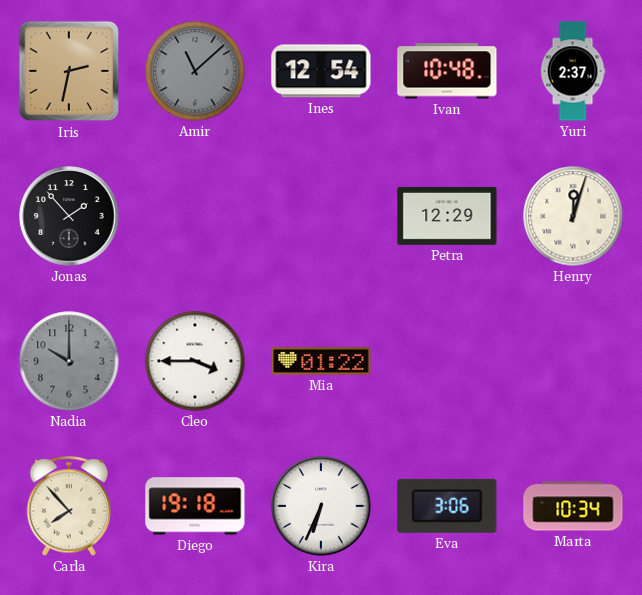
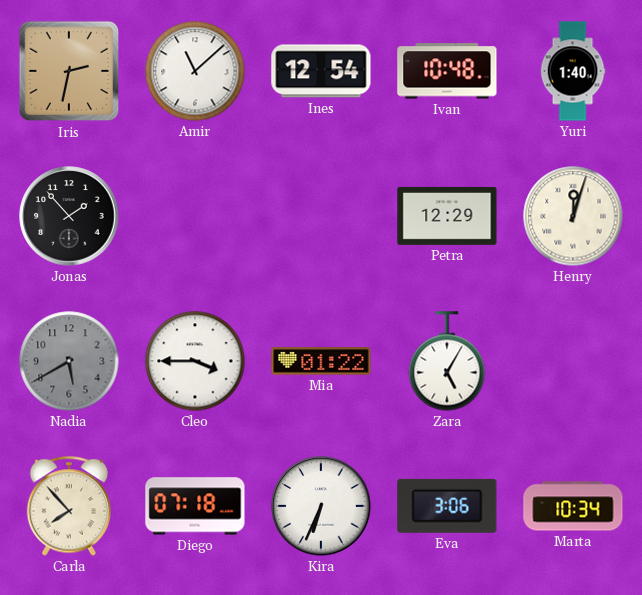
Amir dial: grey -> white
Yuri: 2:37 -> 1:40
Nadia: 10:00 -> 5:40
Zara: none -> 5:05
Diego: 19:18 -> 07:18
